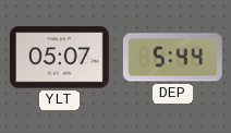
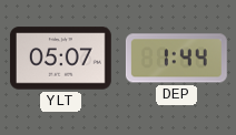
DEP: 5:44 -> 1:44
